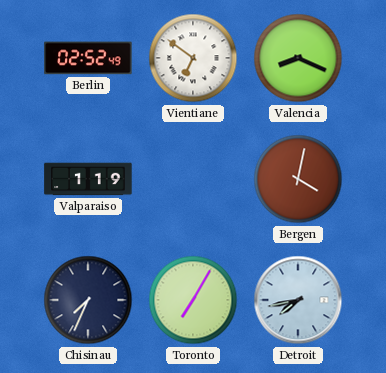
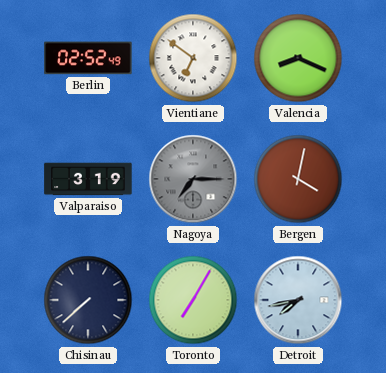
Valparaiso: 1:19 -> 3:19
Nagoya: none -> 7:15
Chisinau: 7:34 -> 7:38
